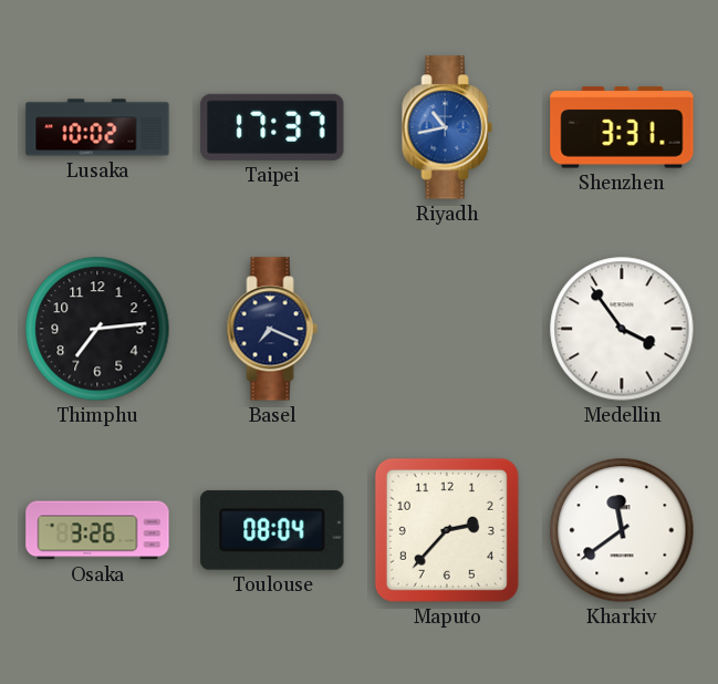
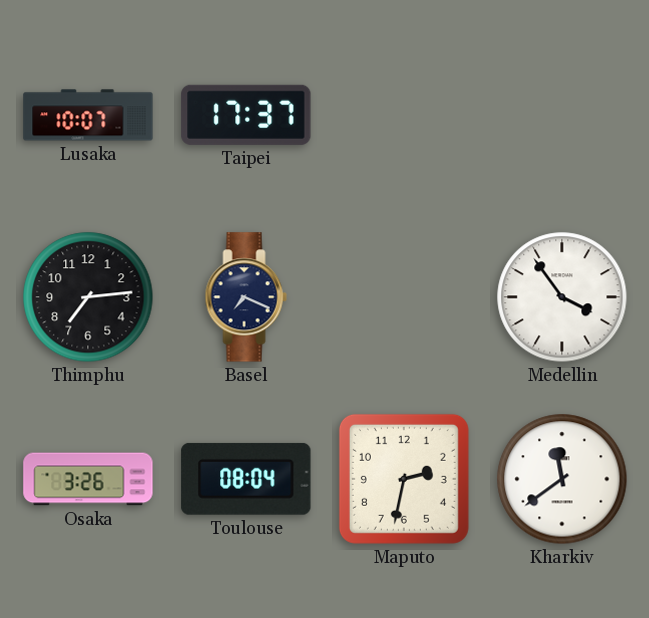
Lusaka: 10:02 -> 10:07
Riyadh: 10:43 -> none
Shenzhen: 3:31 -> none
Maputo: 2:37 -> 2:32
